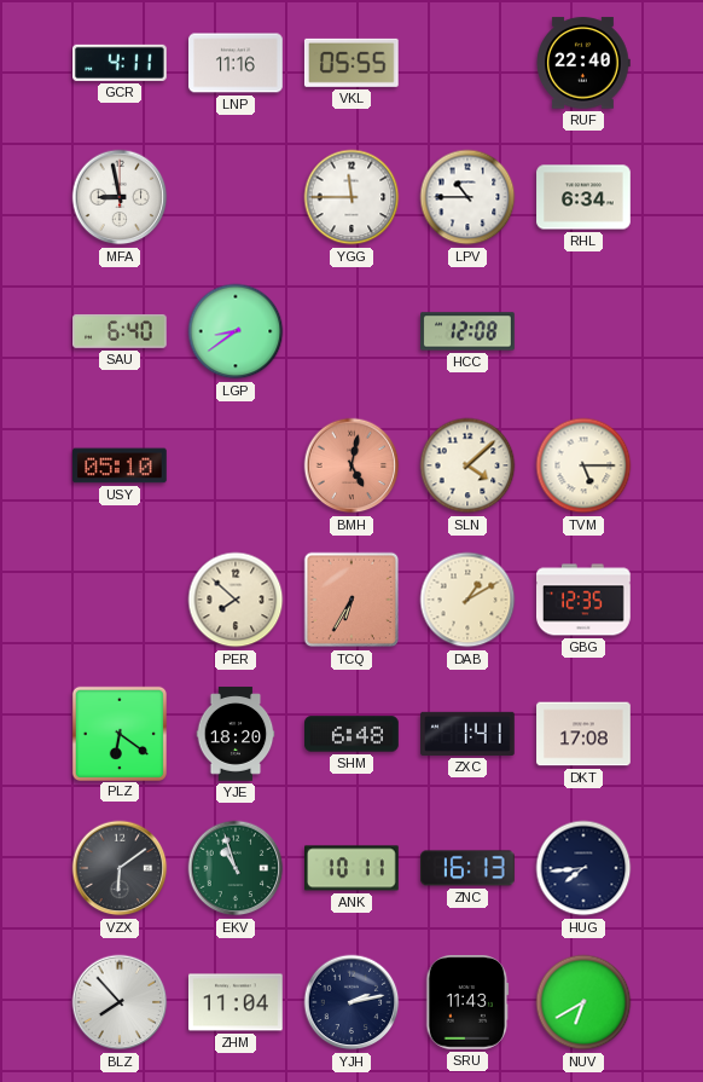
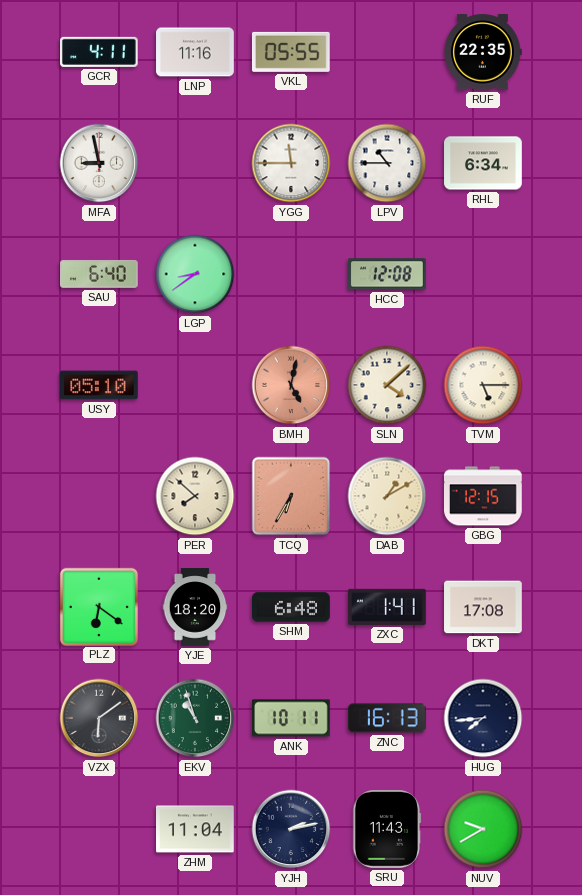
RUF: 22:40 -> 22:35
GBG: 12:35 -> 12:15
BLZ: 7:53 -> none
NUV: 6:40 -> 9:40
